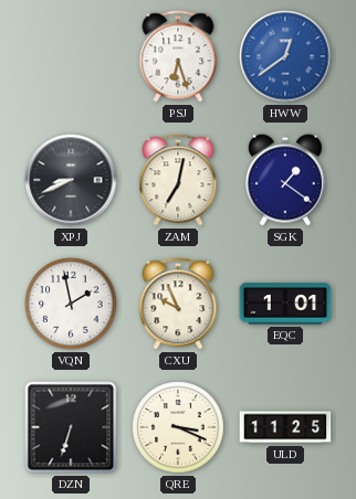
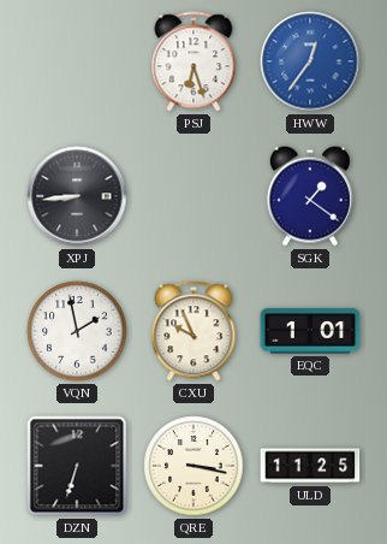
HWW: 12:39 -> 12:36
XPJ: 8:41 -> 8:44
ZAM: 7:02 -> none
QRE: 3:19 -> 3:17
